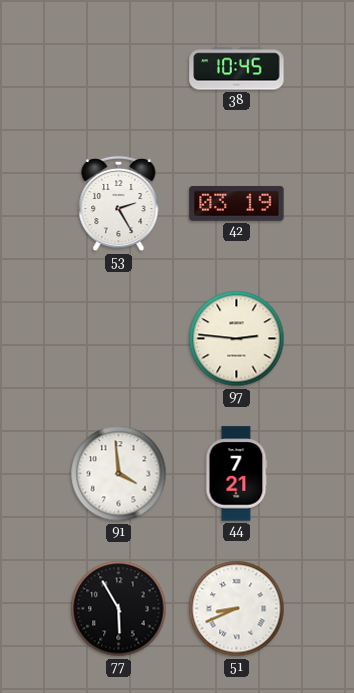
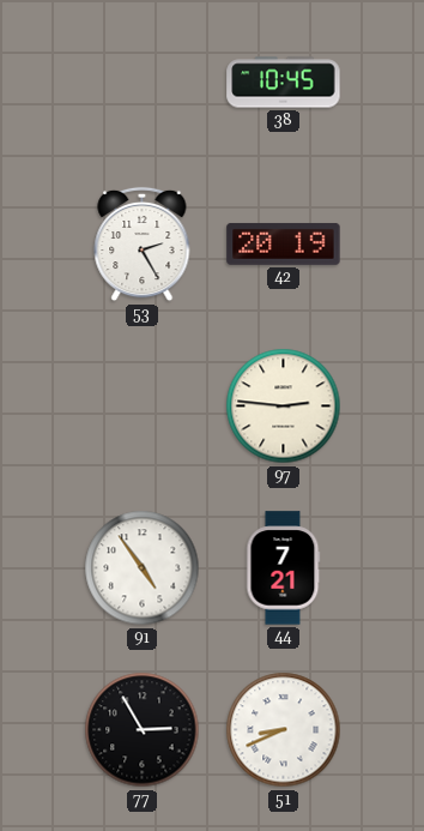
42: 03:19 -> 20:19
91: 3:59 -> 4:54
77: 5:55 -> 2:55
